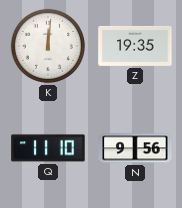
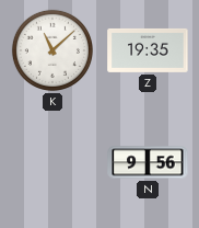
K: 12:01 -> 11:08
Q: 11:10 -> none
